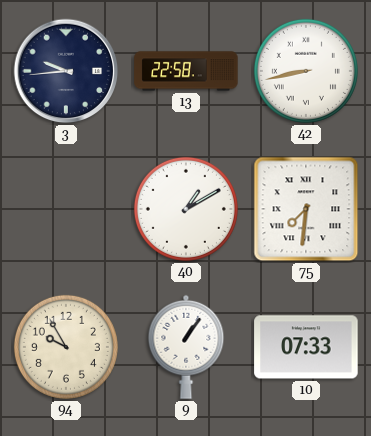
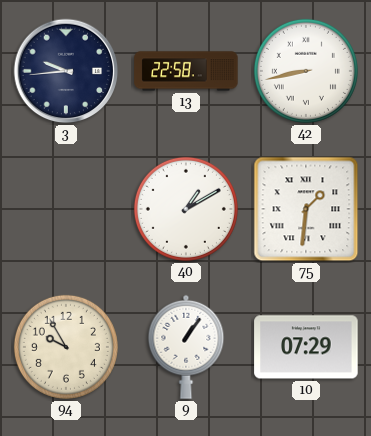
75: 7:31 -> 1:31
10: 07:33 -> 07:29
